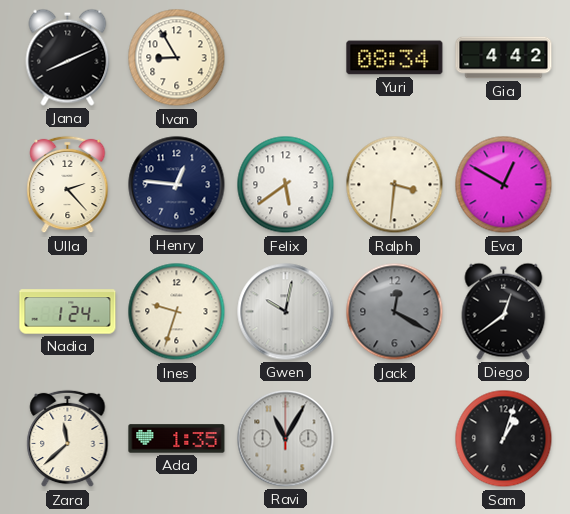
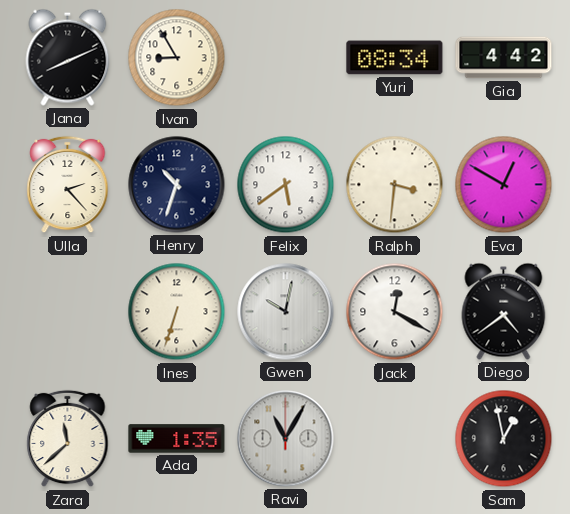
Henry: 12:46 -> 10:33
Nadia: 1:24 -> none
Ines: 9:33 -> 6:33
Jack dial: grey -> white
Diego: 12:39 -> 4:39
Sam: 1:03 -> 12:58
